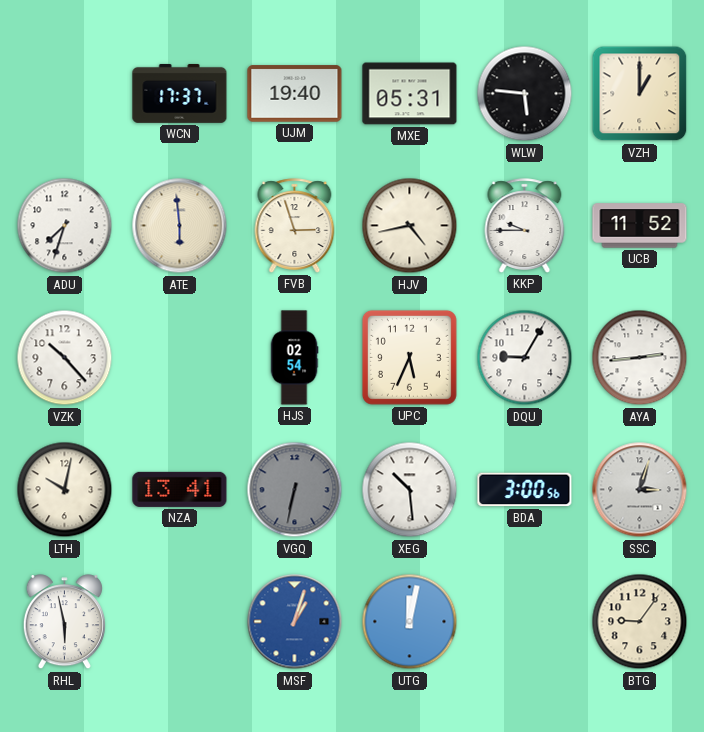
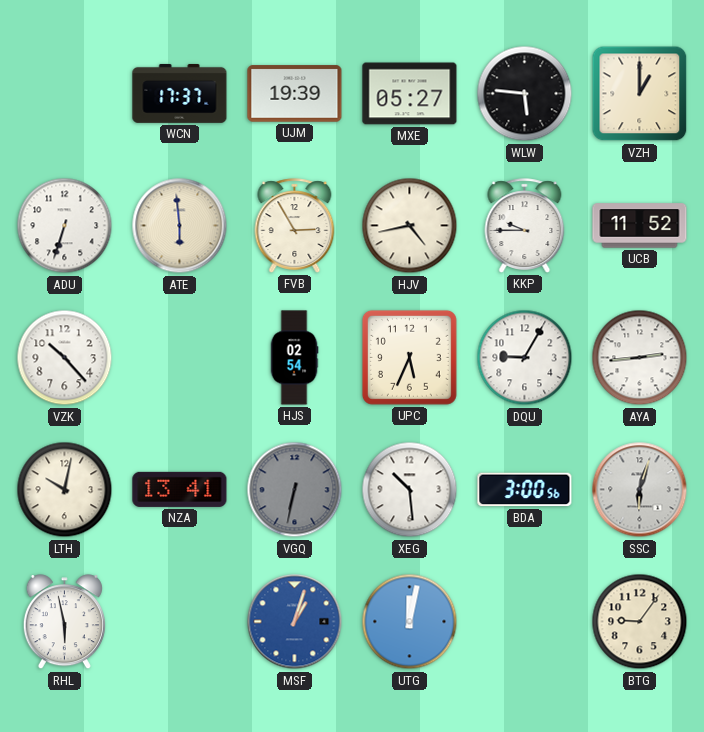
UJM: 19:40 -> 19:39
MXE: 05:31 -> 05:27
ADU: 7:33 -> 6:33
FVB: 2:57 -> 2:55
SSC: 3:03 -> 6:03
